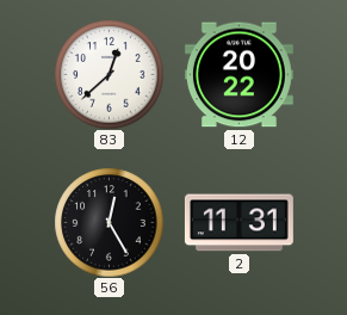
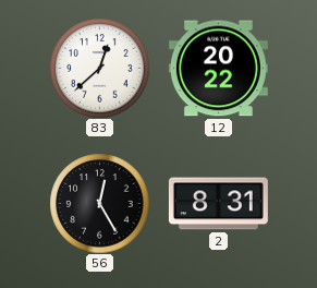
2: 11:31 -> 8:31
